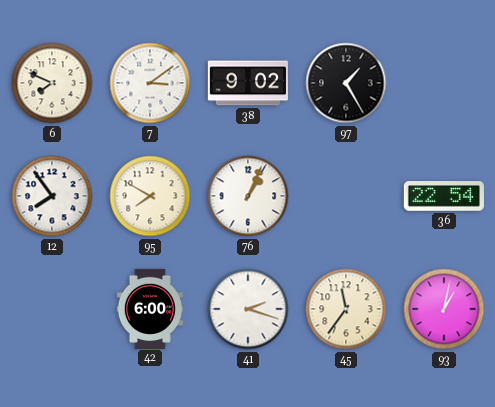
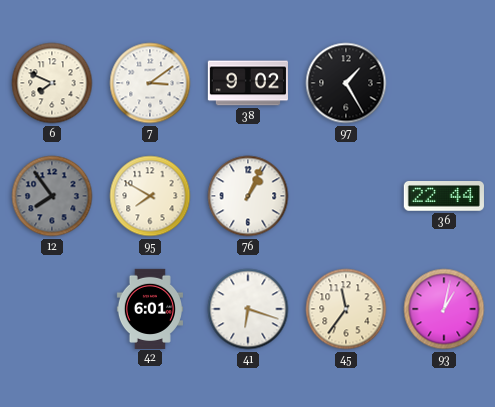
12 dial: white -> grey
36: 22:54 -> 22:44
42: 6:00 -> 6:01
41: 2:18 -> 6:18
